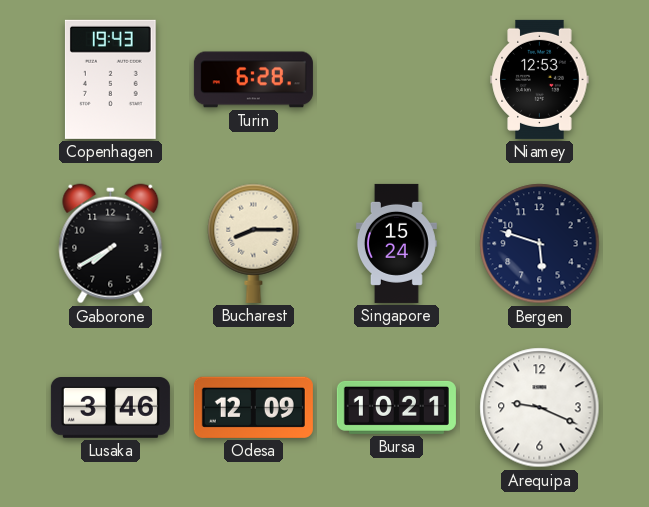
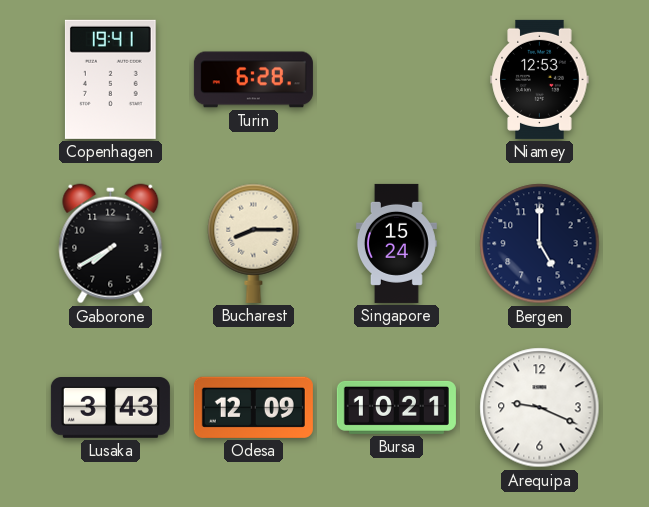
Copenhagen: 19:43 -> 19:41
Bergen: 5:48 -> 5:00
Lusaka: 3:46 -> 3:43
